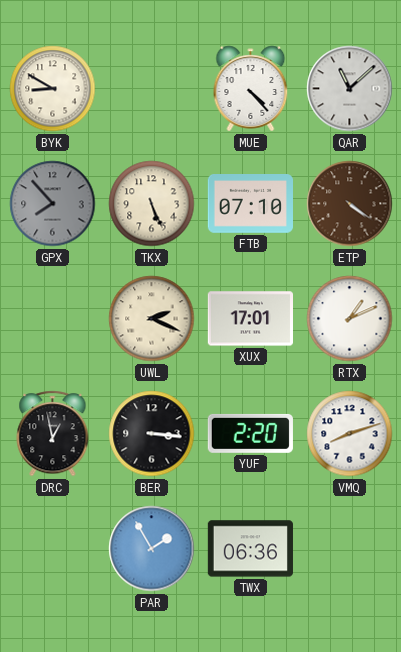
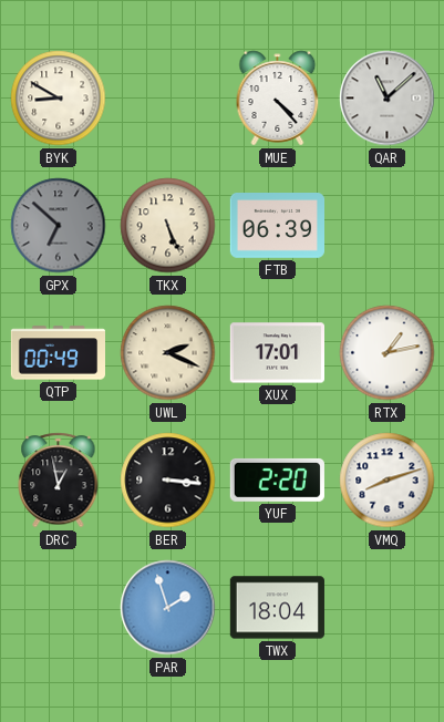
GPX: 7:53 -> 6:52
FTB: 07:10 -> 06:39
ETP: 4:21 -> none
QTP: none -> 00:49
RTX: 1:11 -> 1:13
PAR: 1:55 -> 1:57
TWX: 06:36 -> 18:04
